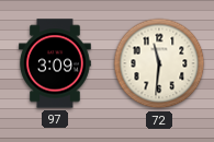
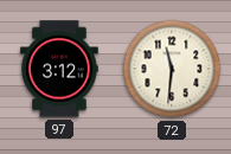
97: 3:09 -> 3:12
